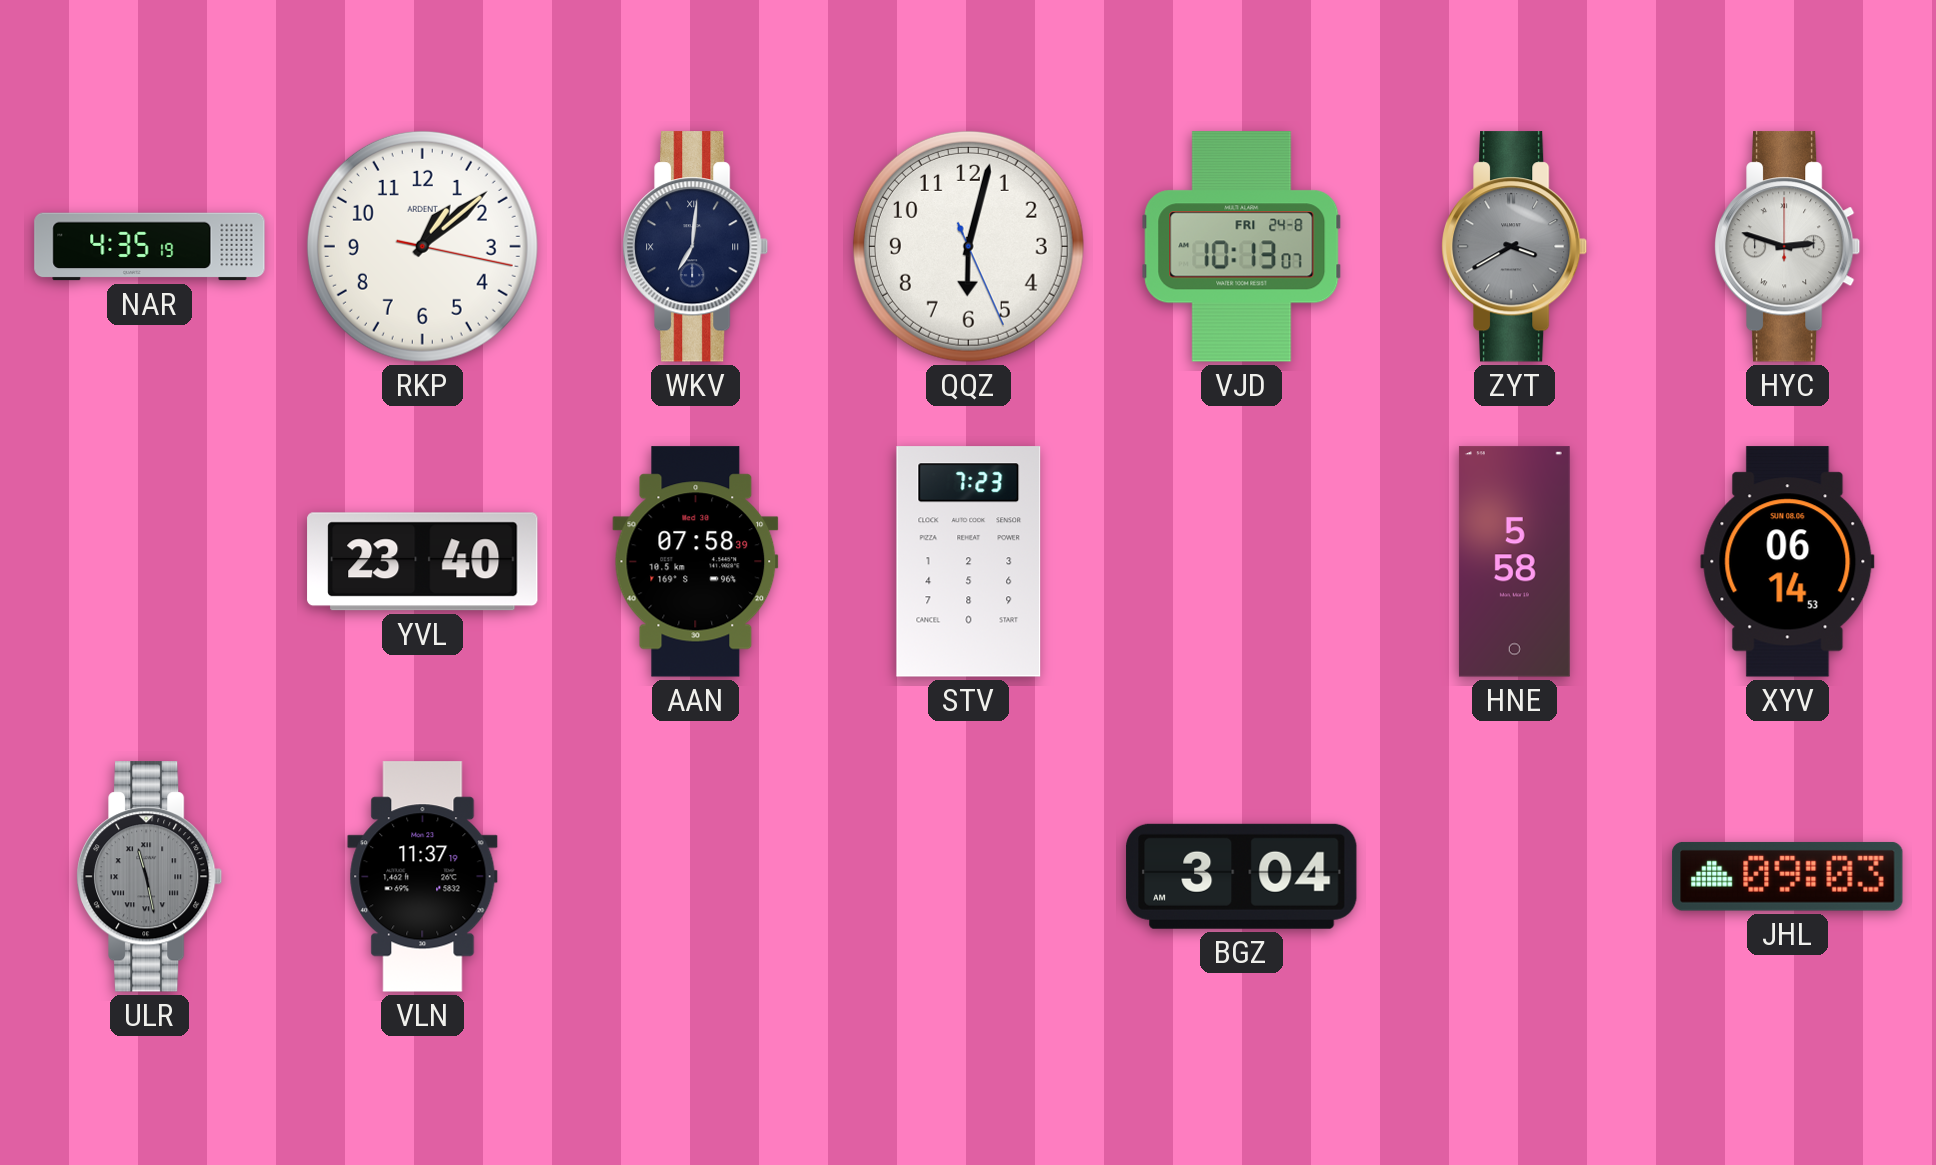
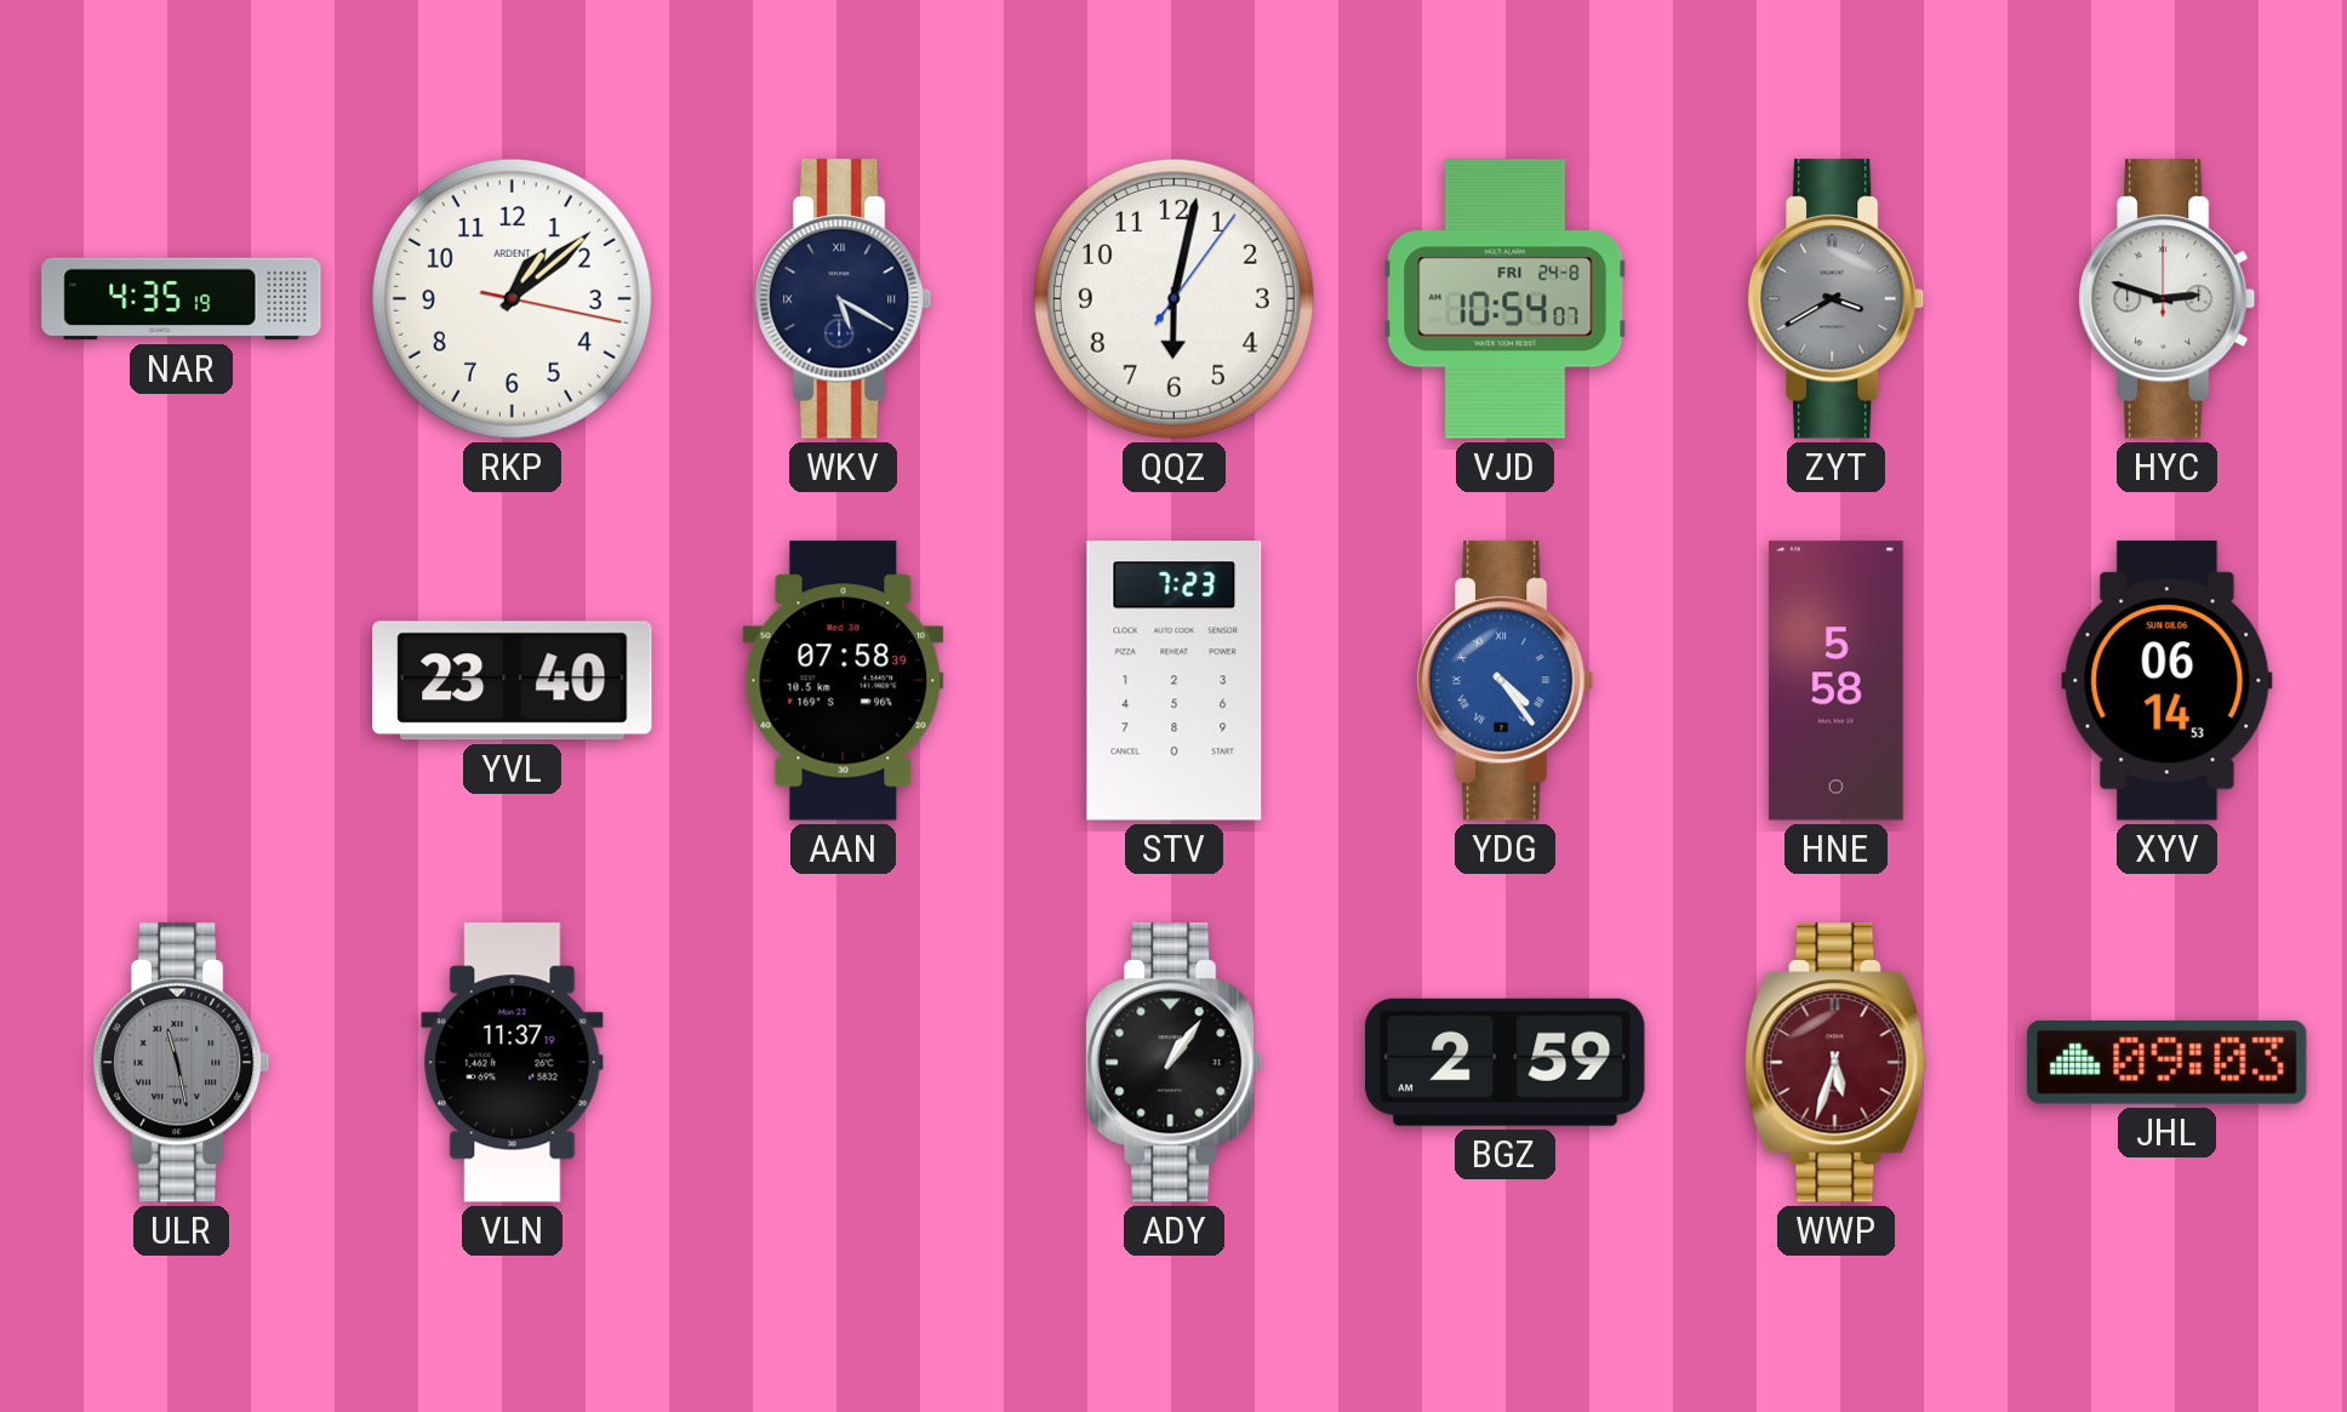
WKV: 7:01 -> 5:20
QQZ: 6:02:26 -> 6:02:06
VJD: 10:13 -> 10:54
YDG: none -> 4:24
ADY: none -> 1:06
BGZ: 3:04 -> 2:59
WWP: none -> 5:33
